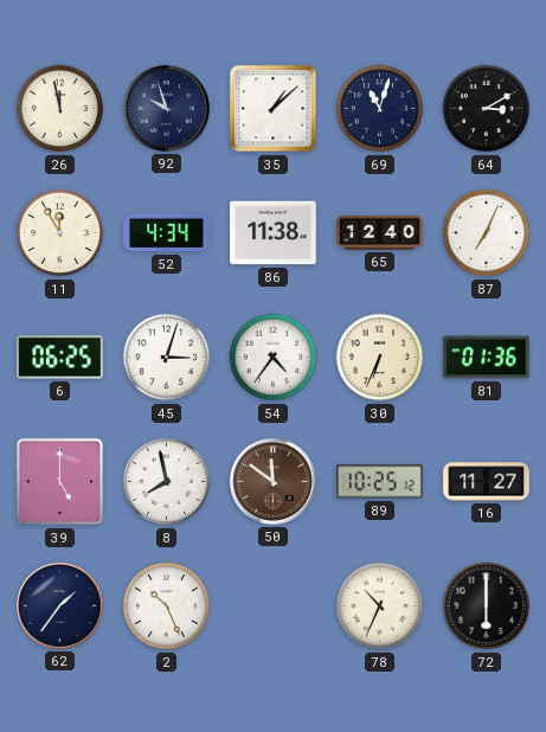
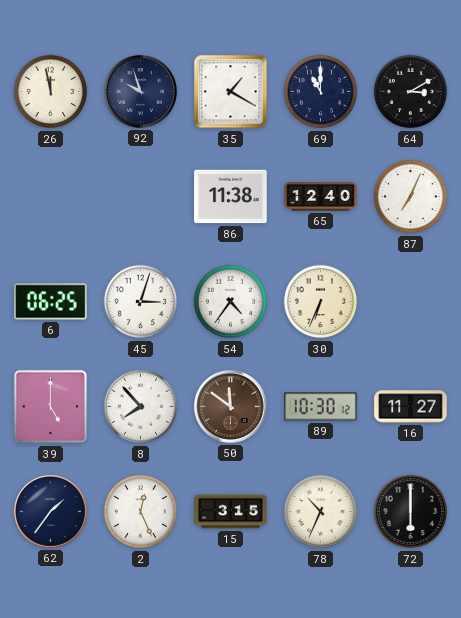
35: 1:08 -> 1:20
69: 11:03 -> 11:00
11: 11:55 -> none
52: 4:34 -> none
81: 01:36 -> none
8: 7:58 -> 7:53
89: 10:25 -> 10:30
2: 10:26 -> 12:26
15: none -> 3:15
